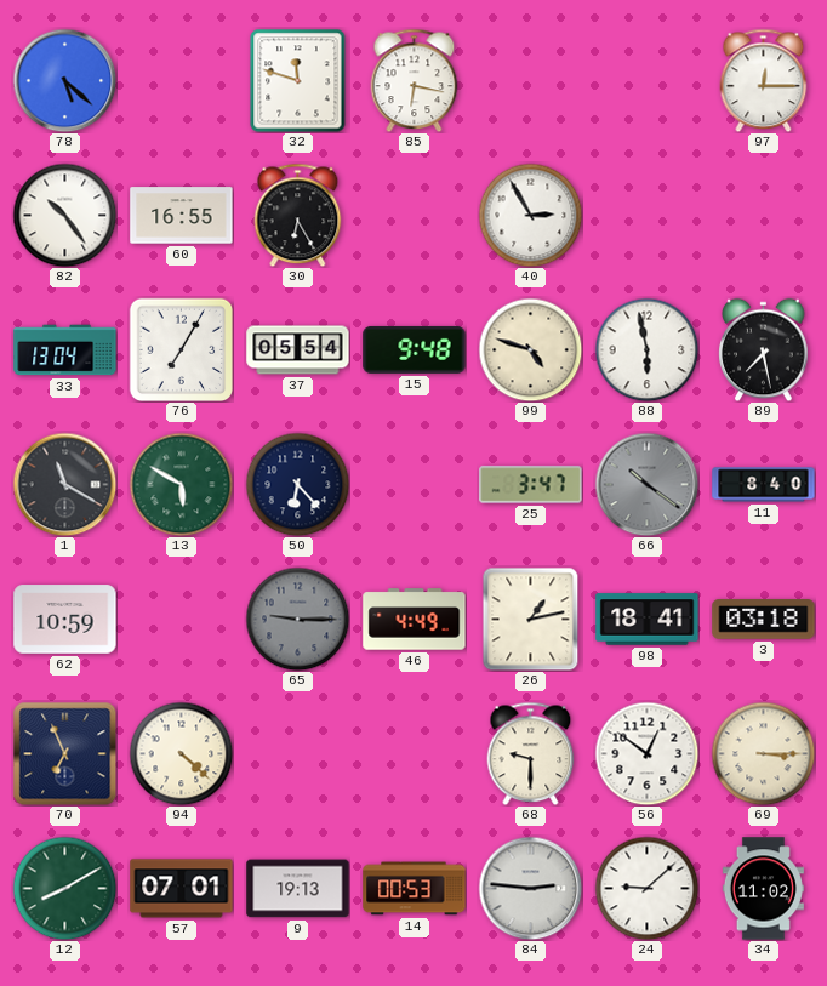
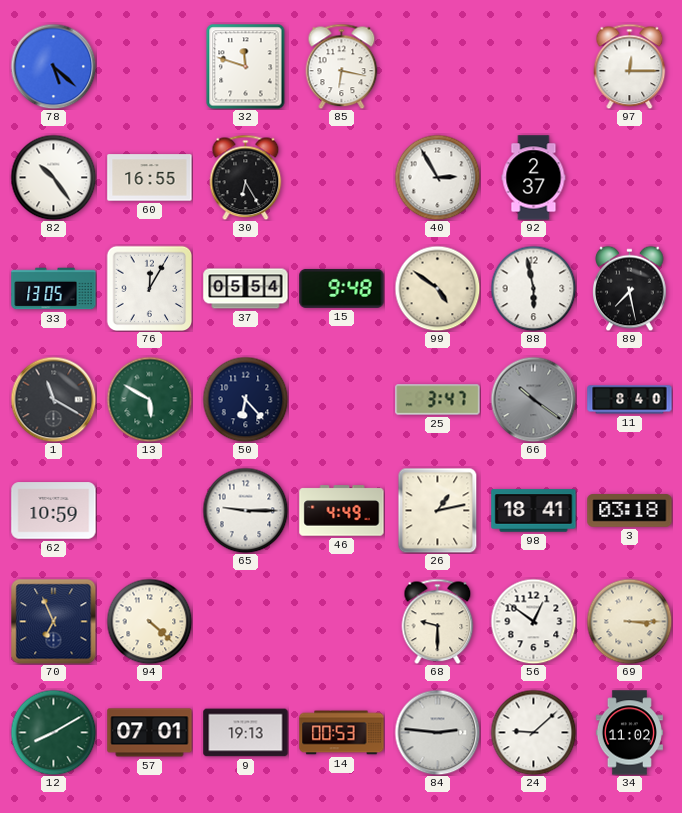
92: none -> 2:37
33: 13:04 -> 13:05
76: 7:05 -> 12:05
99: 4:48 -> 4:51
65 dial: grey -> white
